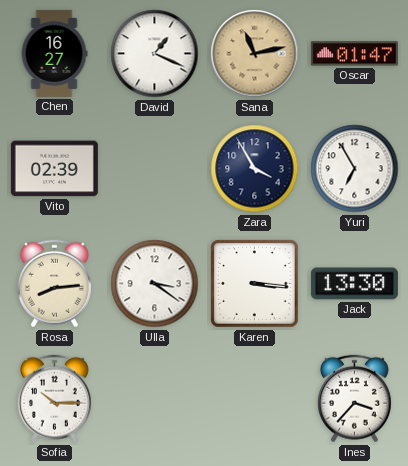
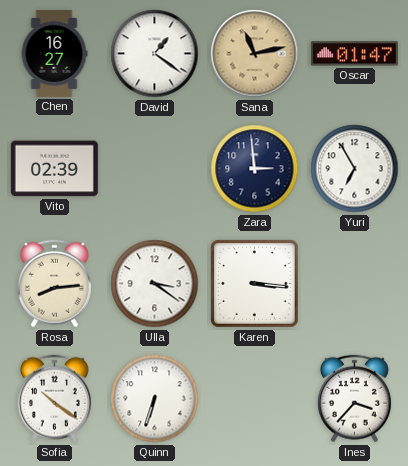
David: 1:19 -> 1:21
Zara: 3:55 -> 2:59
Jack: 13:30 -> none
Sofia: 10:15 -> 10:21
Quinn: none -> 6:33
